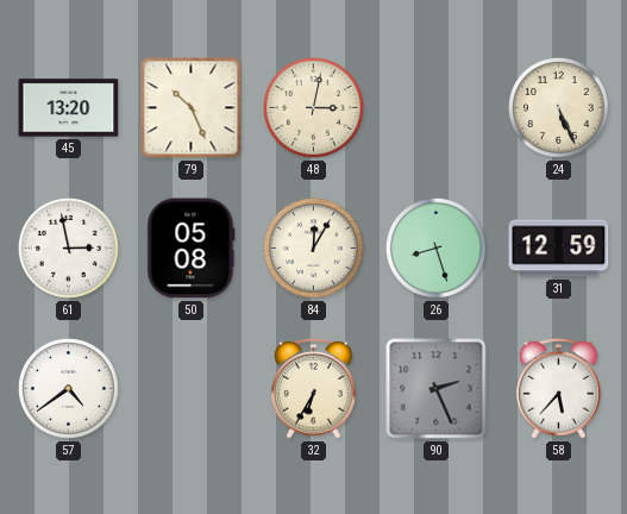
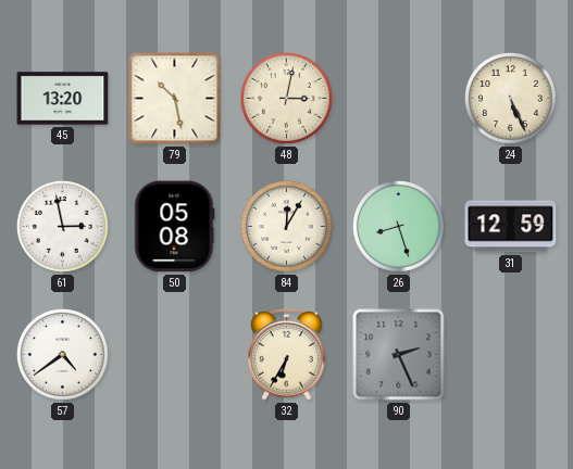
79: 10:26 -> 10:28
58: 5:37 -> none
